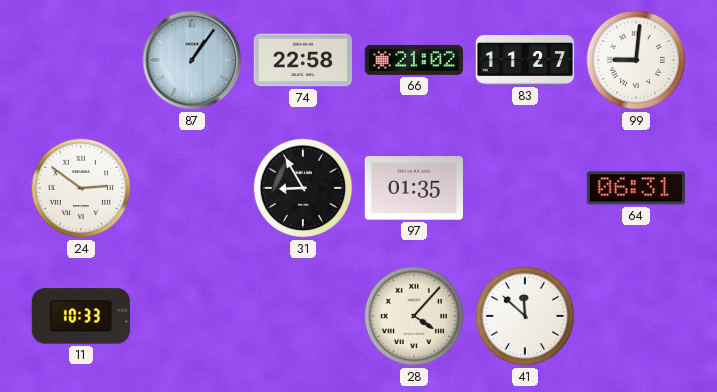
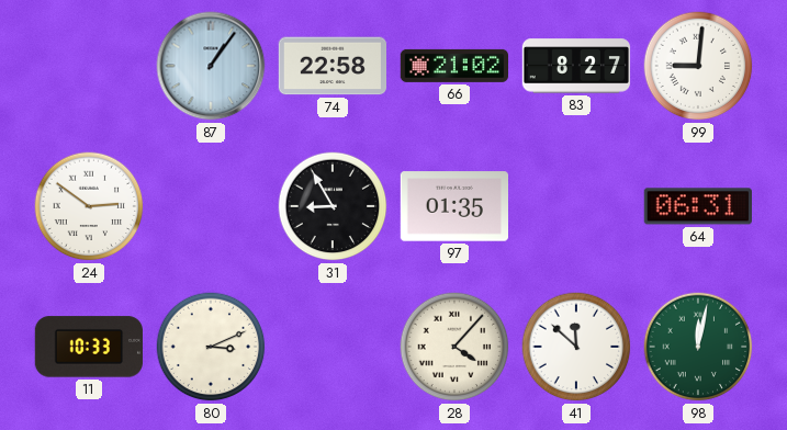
83: 11:27 -> 8:27
80: none -> 3:11
98: none -> 12:02
